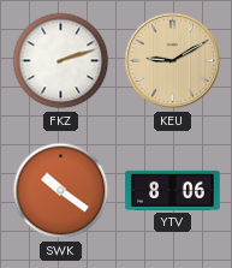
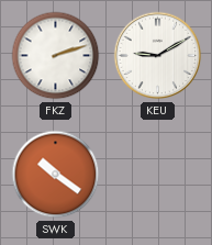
KEU dial: champagne -> white
YTV: 8:06 -> none
